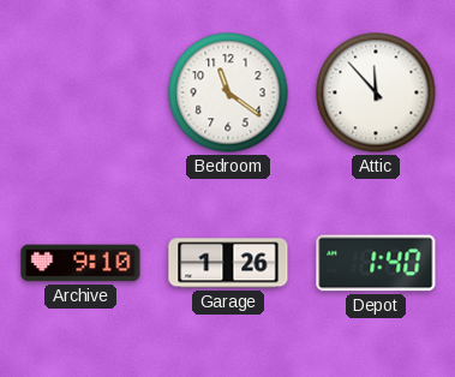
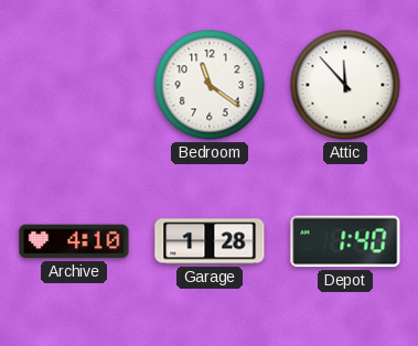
Archive: 9:10 -> 4:10
Garage: 1:26 -> 1:28
